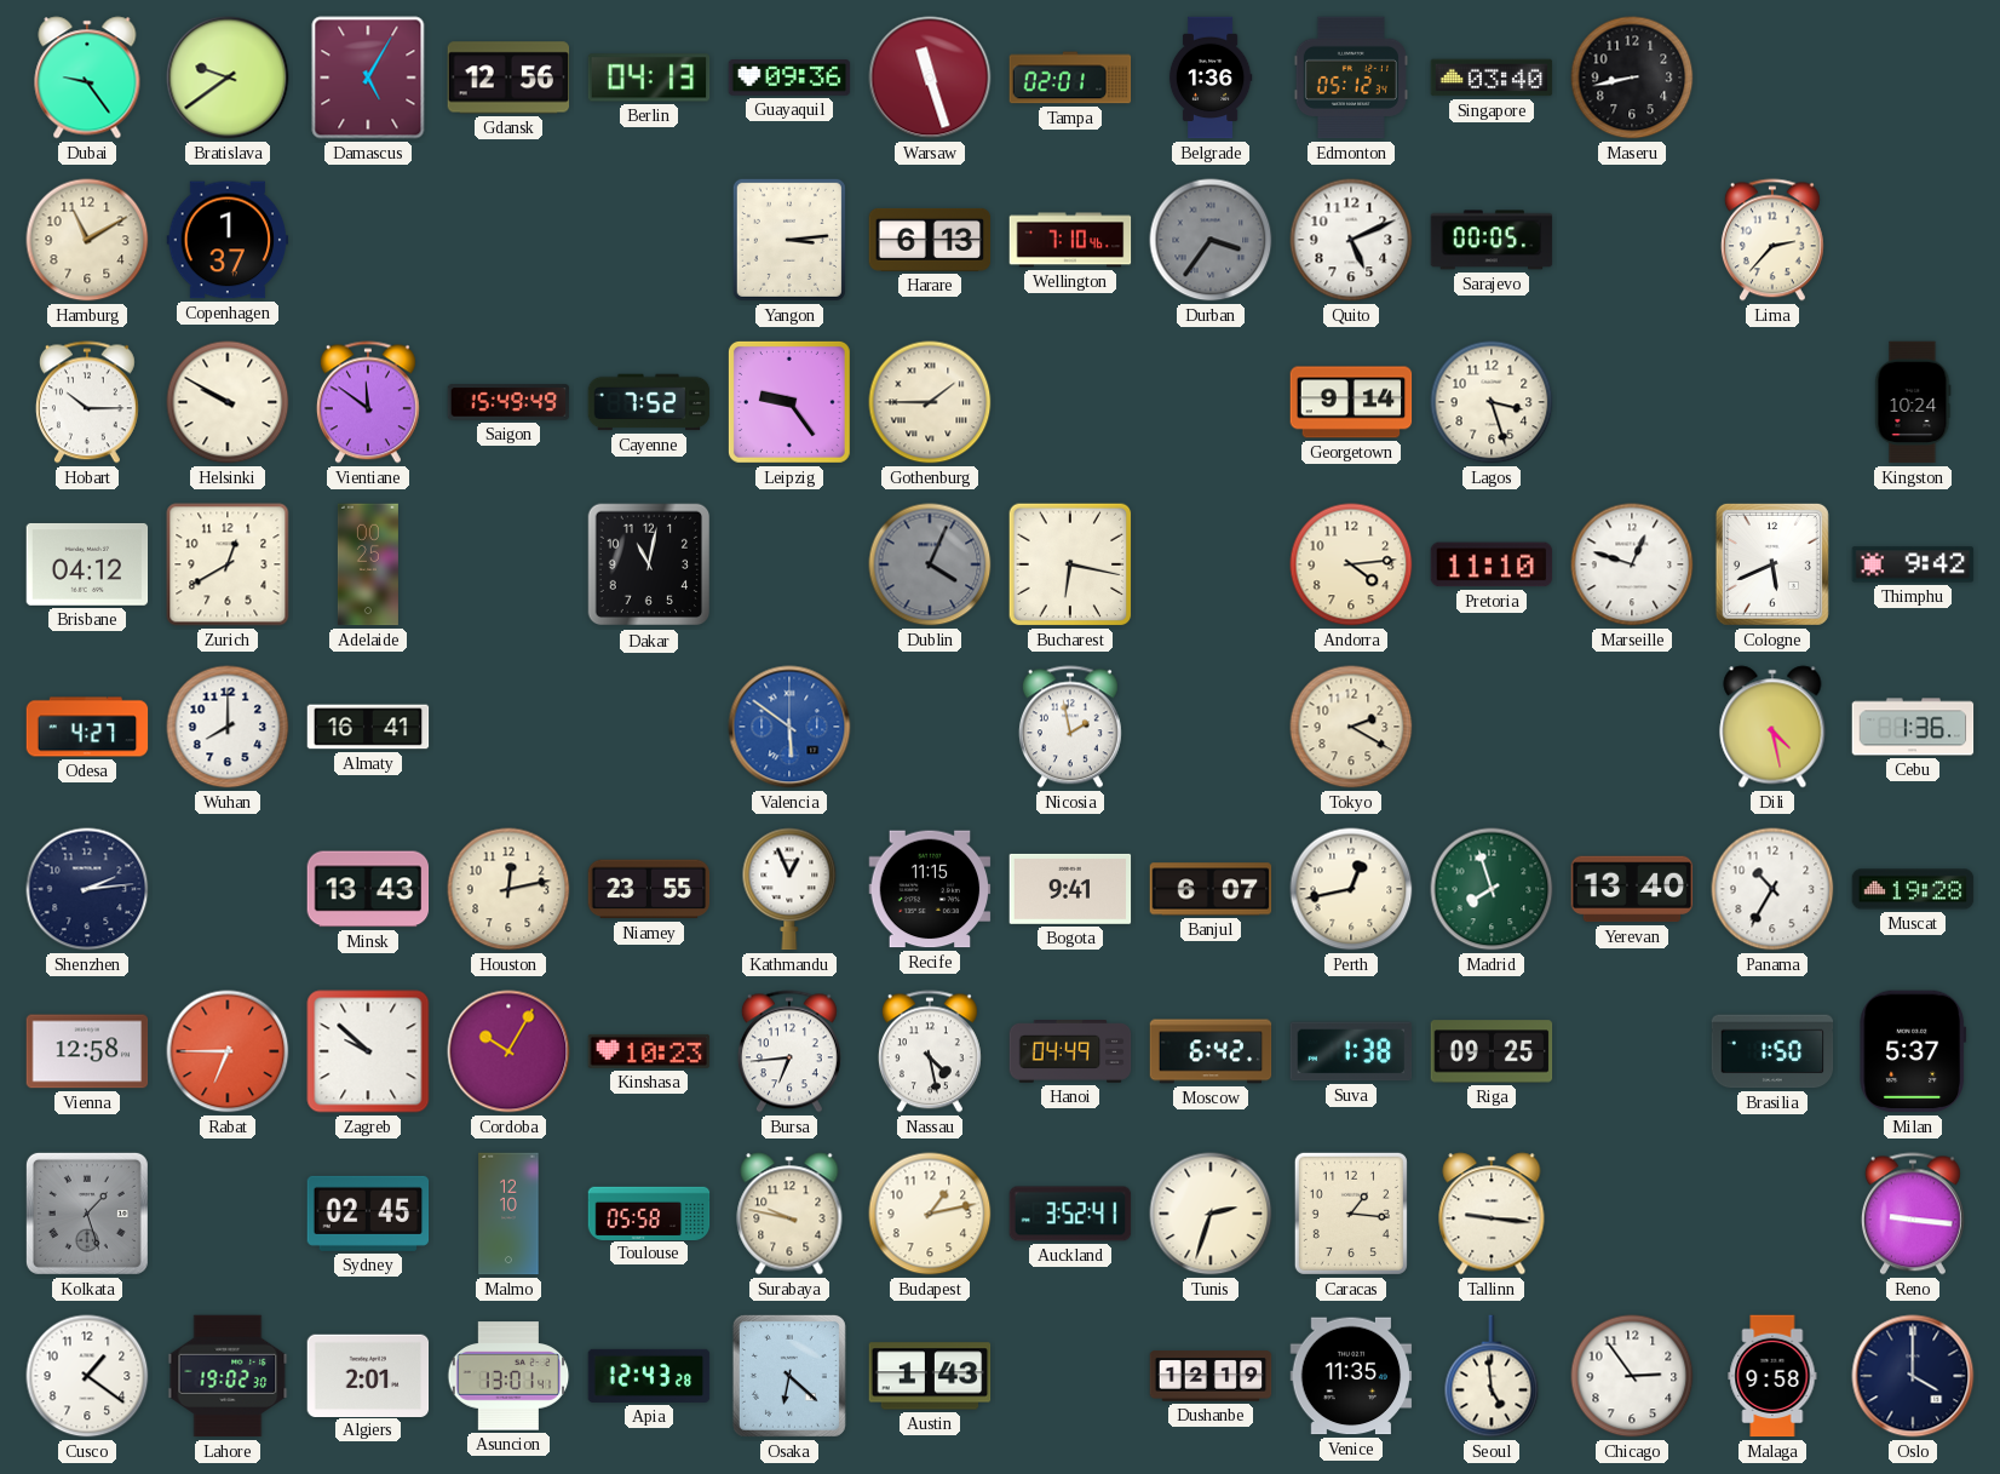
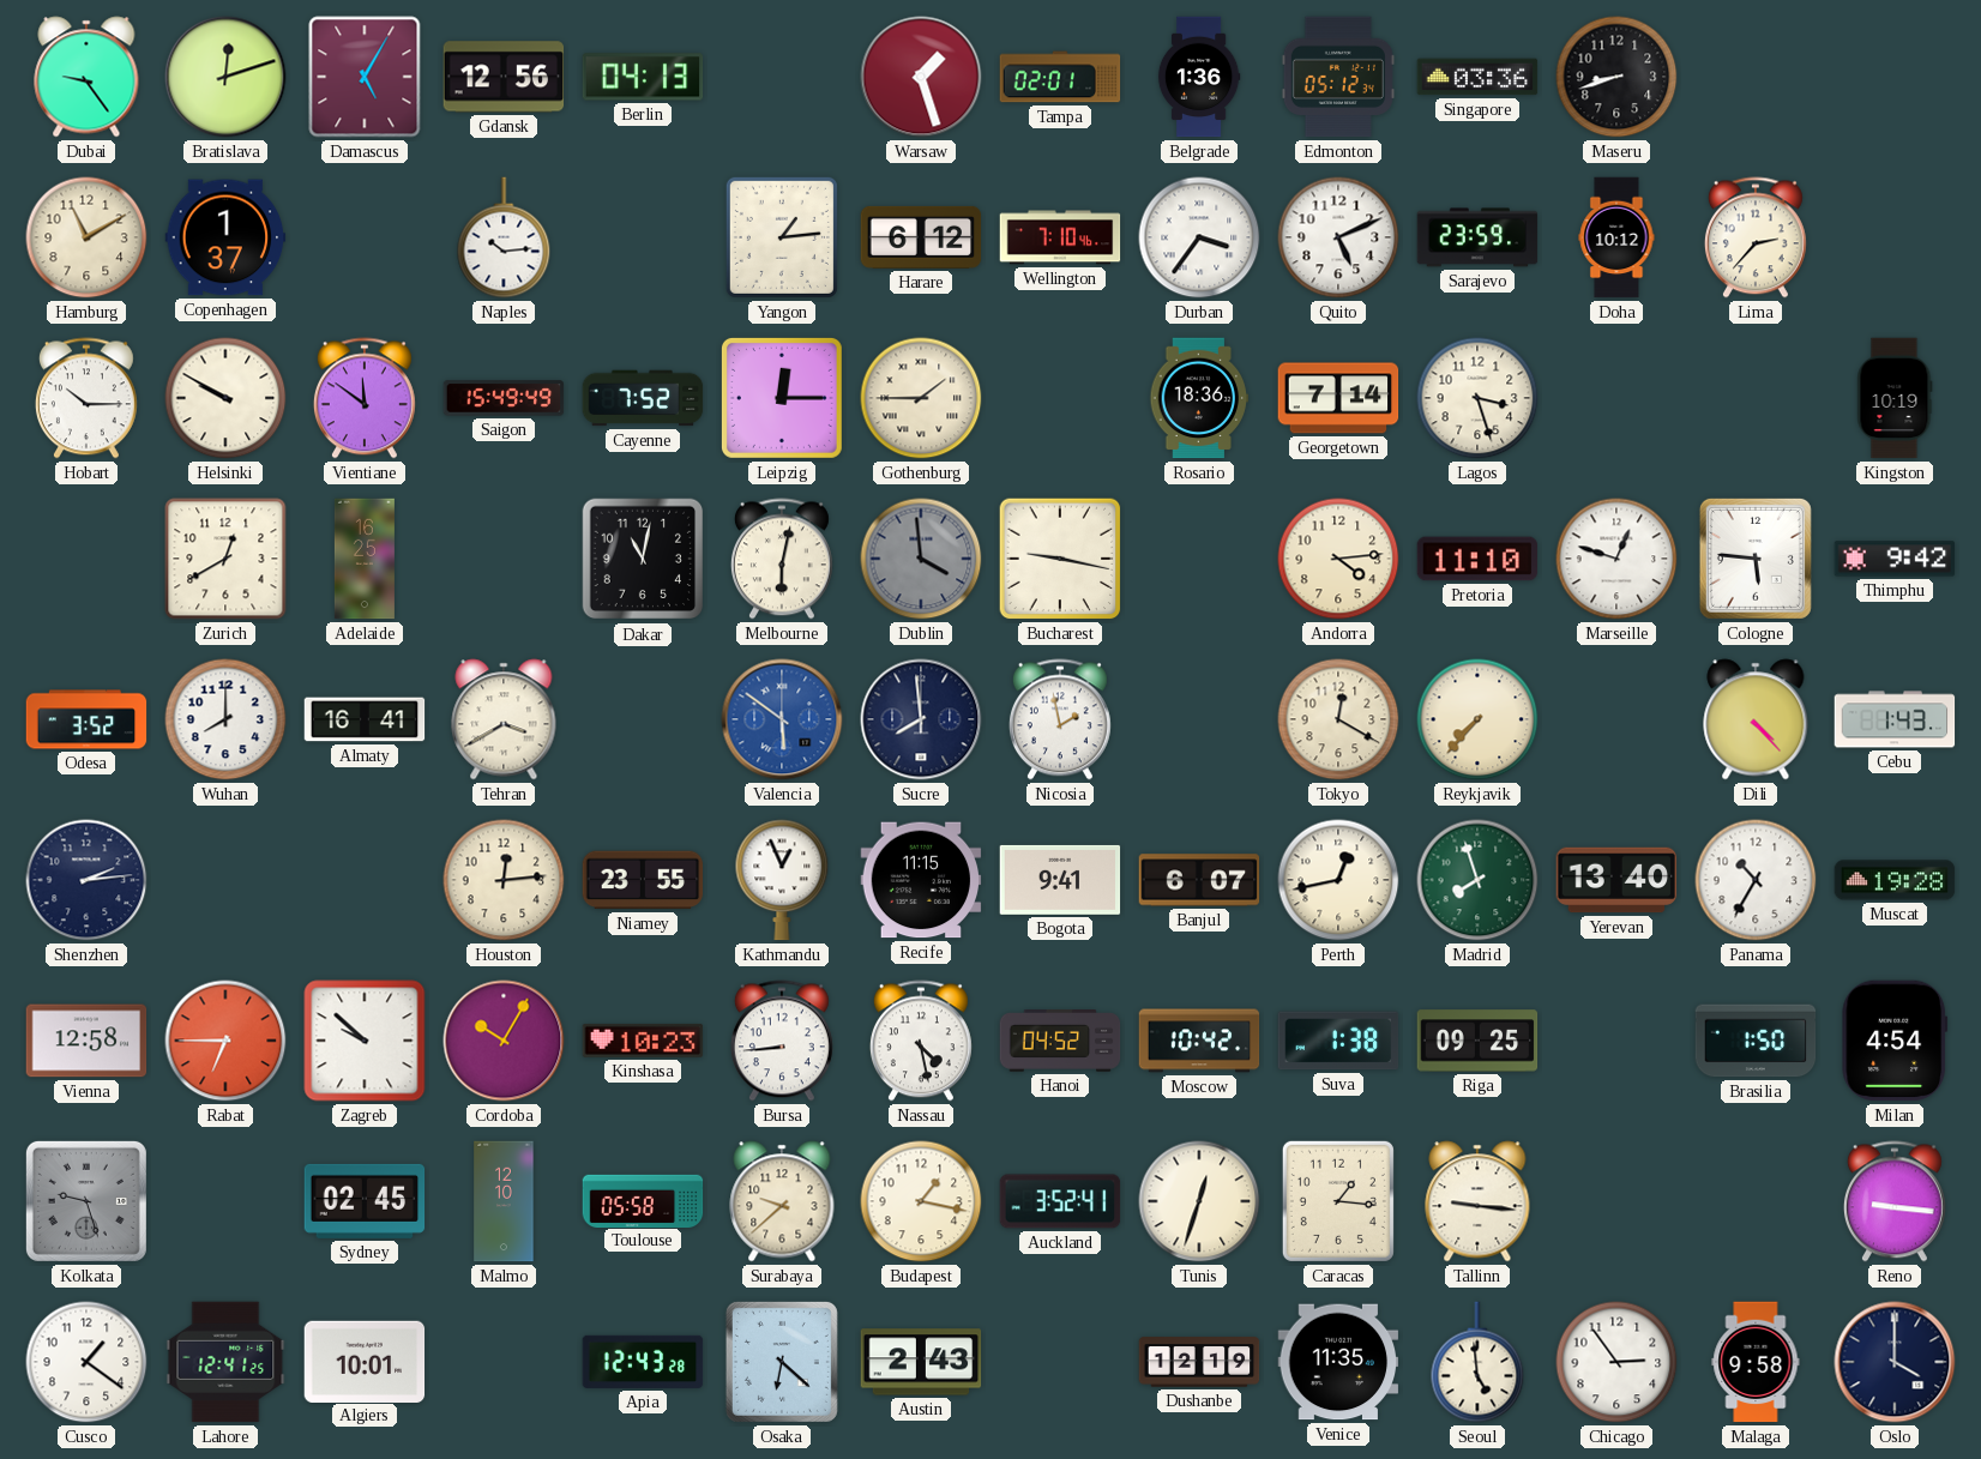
Bratislava: 9:39 -> 12:12
Guayaquil: 09:36 -> none
Warsaw: 11:27 -> 1:27
Singapore: 03:40 -> 03:36
Maseru: 8:43 -> 8:42
Naples: none -> 10:14
Yangon: 3:14 -> 1:14
Harare: 6:13 -> 6:12
Durban dial: grey -> white
Sarajevo: 00:05 -> 23:59
Doha: none -> 10:12
Leipzig: 9:24 -> 12:15
Rosario: none -> 18:36
Georgetown: 9:14 -> 7:14
Kingston: 10:24 -> 10:19
Brisbane: 04:12 -> none
Adelaide: 00:25 -> 16:25
Melbourne: none -> 6:02
Dublin: 4:04 -> 3:59
Bucharest: 6:17 -> 9:17
Cologne: 5:41 -> 5:46
Odesa: 4:27 -> 3:52
Tehran: none -> 3:40
Sucre: none -> 7:59
Tokyo: 2:20 -> 12:20
Reykjavik: none -> 7:37
Dili: 4:28 -> 4:23
Cebu: 1:36 -> 1:43
Minsk: 13:43 -> none
Houston: 12:13 -> 12:14
Bursa: 6:44 -> 8:44
Hanoi: 04:49 -> 04:52
Moscow: 6:42 -> 10:42
Milan: 5:37 -> 4:54
Kolkata: 1:27 -> 9:27
Surabaya: 9:47 -> 9:38
Budapest: 1:13 -> 1:17
Tunis: 2:33 -> 12:33
Lahore: 19:02 -> 12:41
Algiers: 2:01 -> 10:01
Asuncion: 13:01 -> none
Austin: 1:43 -> 2:43
